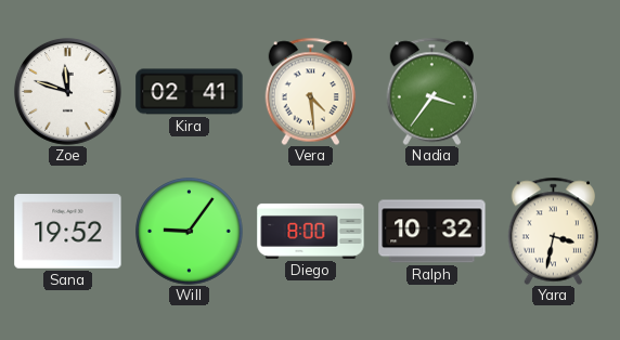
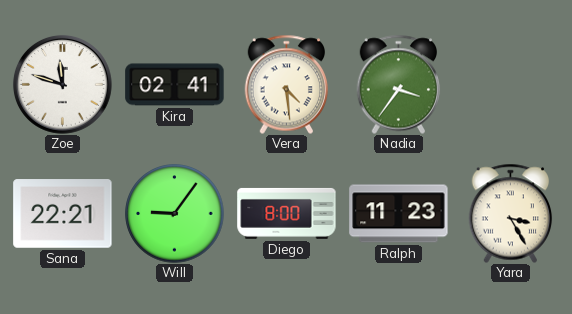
Sana: 19:52 -> 22:21
Ralph: 10:32 -> 11:23
Yara: 3:32 -> 3:25
